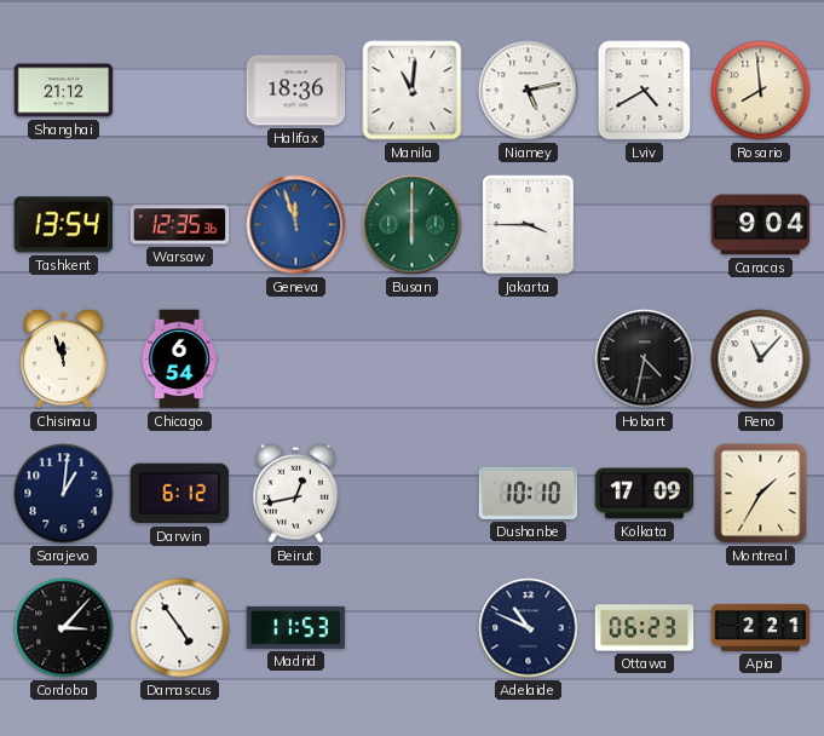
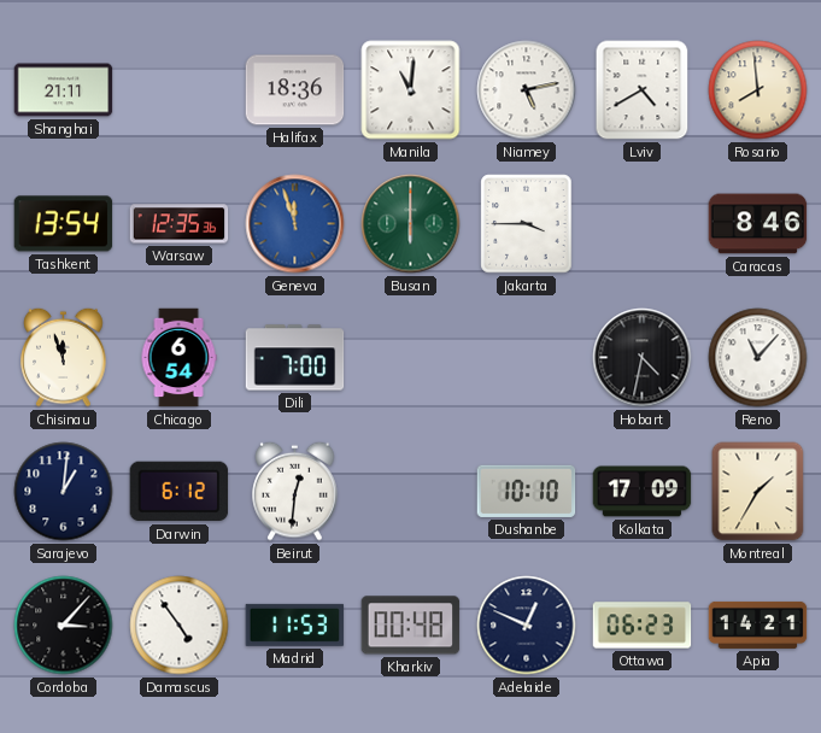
Shanghai: 21:12 -> 21:11
Caracas: 9:04 -> 8:46
Dili: none -> 7:00
Beirut: 12:43 -> 12:31
Kharkiv: none -> 00:48
Adelaide: 10:49 -> 12:49
Apia: 2:21 -> 14:21
